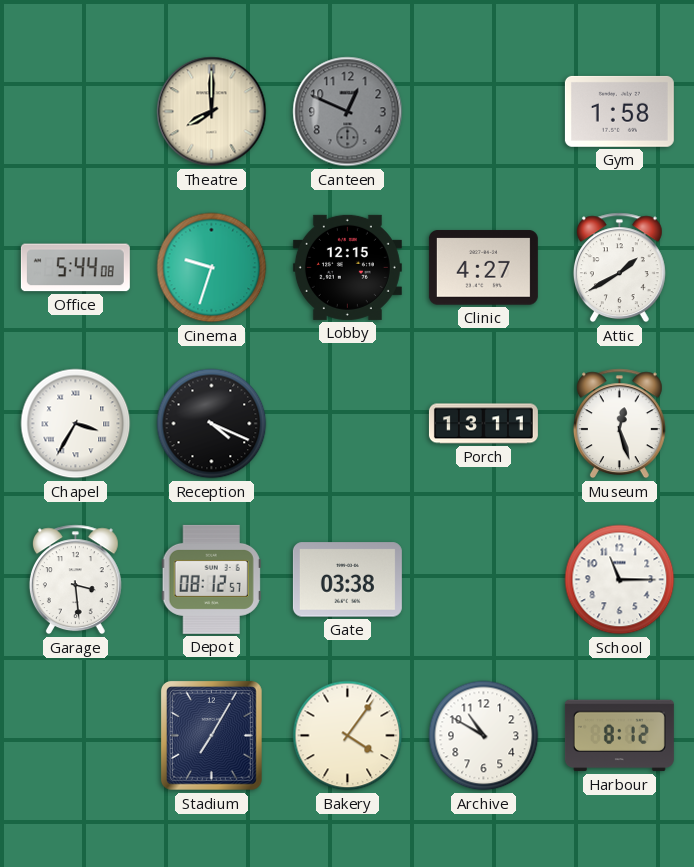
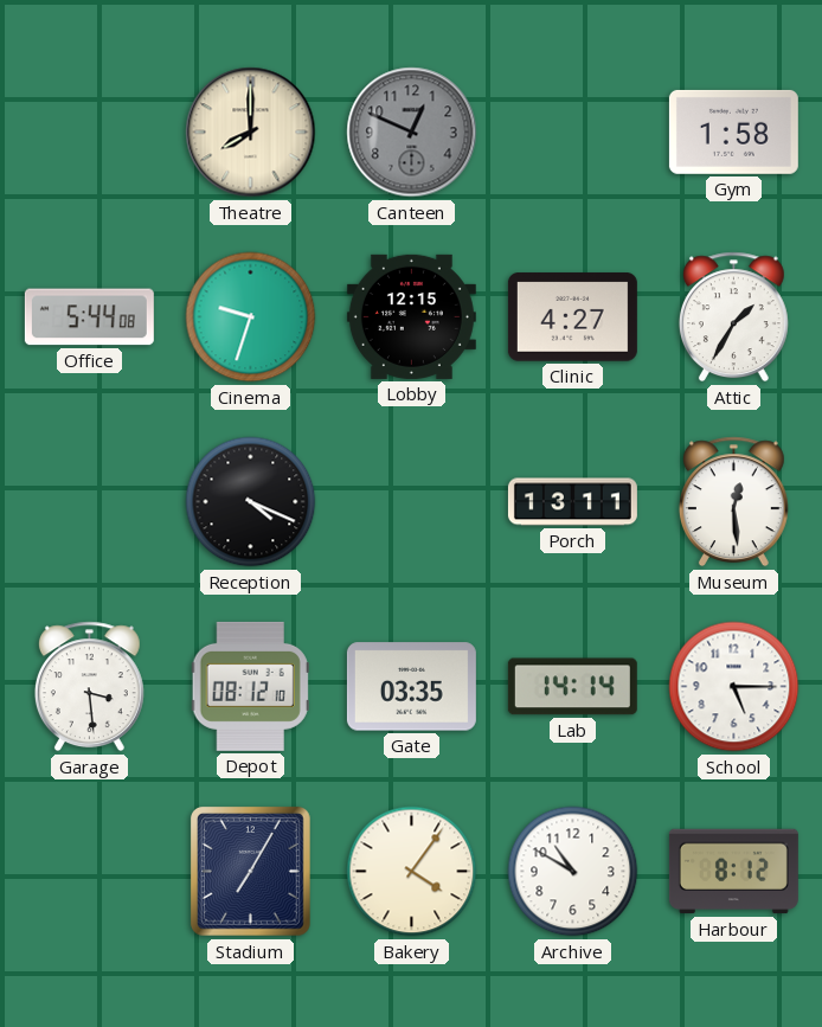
Attic: 1:40 -> 1:35
Chapel: 3:35 -> none
Museum: 12:27 -> 12:29
Depot: 08:12:57 -> 08:12:10
Gate: 03:38 -> 03:35
Lab: none -> 14:14
School: 11:15 -> 5:15
